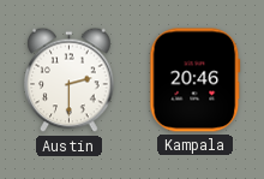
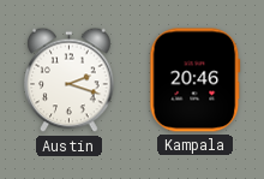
Austin: 2:30 -> 2:18
